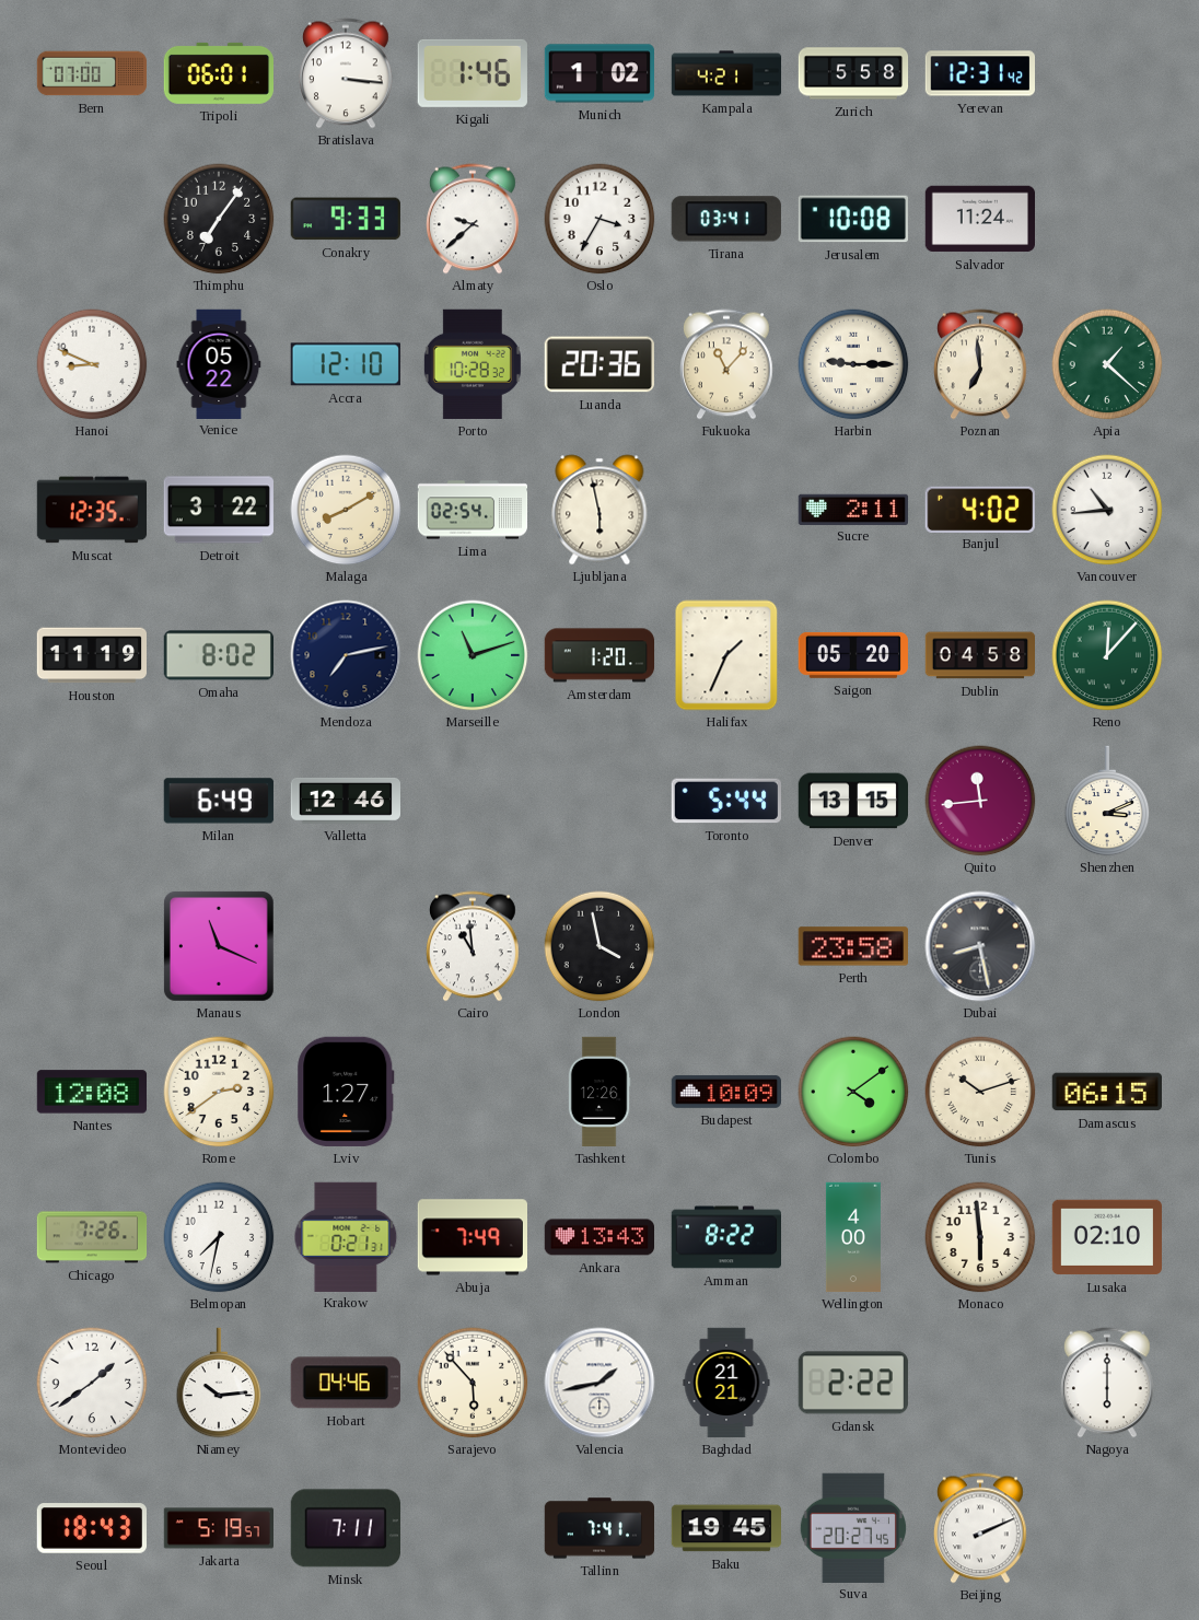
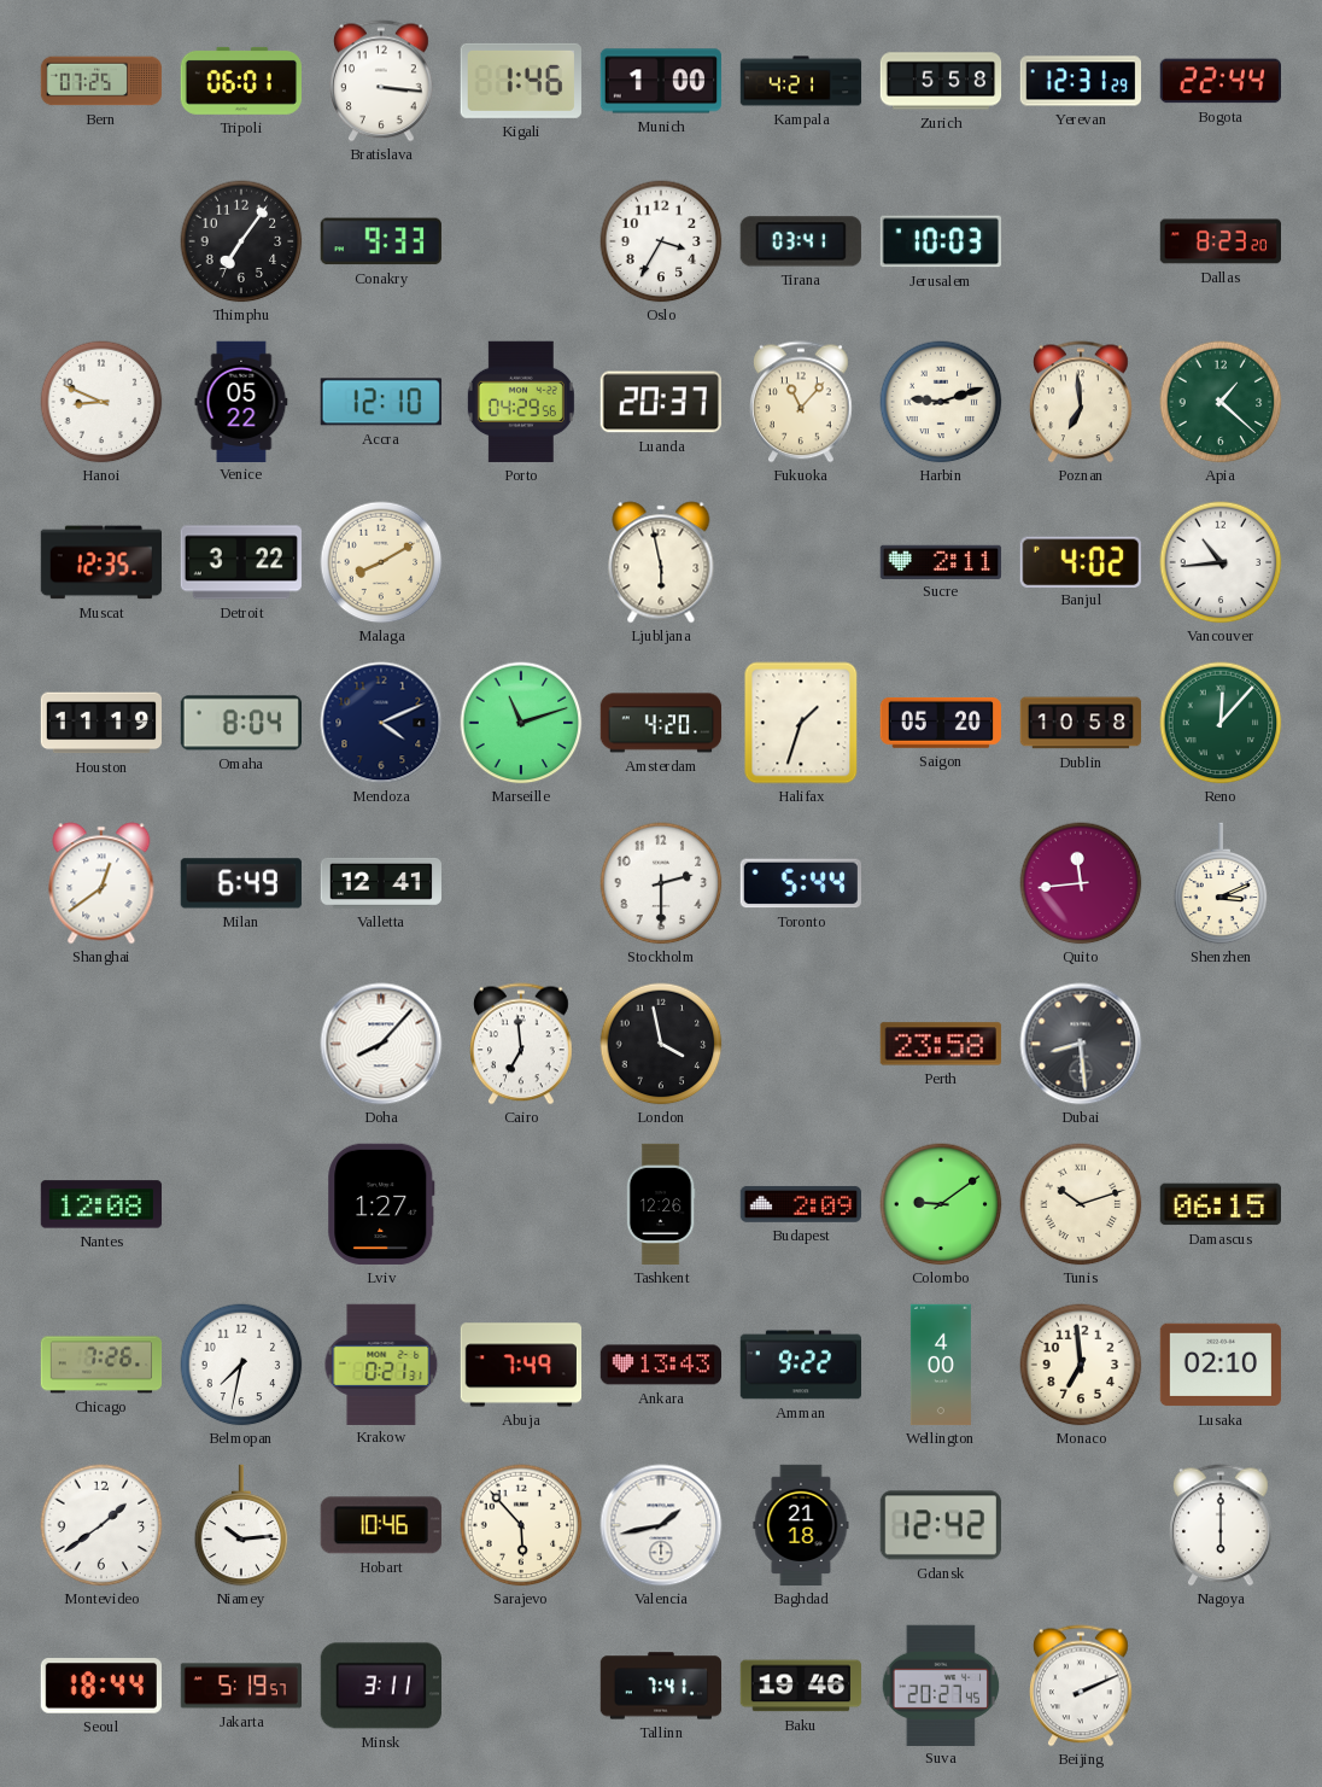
Bern: 07:00 -> 07:25
Munich: 1:02 -> 1:00
Yerevan: 12:31:42 -> 12:31:29
Bogota: none -> 22:44
Almaty: 9:38 -> none
Jerusalem: 10:08 -> 10:03
Salvador: 11:24 -> none
Dallas: none -> 8:23
Porto: 10:28 -> 04:29
Luanda: 20:36 -> 20:37
Harbin: 9:15 -> 9:12
Lima: 02:54 -> none
Omaha: 8:02 -> 8:04
Mendoza: 7:13 -> 4:11
Amsterdam: 1:20 -> 4:20
Halifax: 1:34 -> 1:33
Dublin: 04:58 -> 10:58
Shanghai: none -> 12:39
Valletta: 12:46 -> 12:41
Stockholm: none -> 2:30
Denver: 13:15 -> none
Manaus: 11:19 -> none
Doha: none -> 8:07
Cairo: 10:59 -> 6:59
Dubai: 8:28 -> 8:29
Rome: 2:39 -> none
Budapest: 10:09 -> 2:09
Colombo: 4:09 -> 9:09
Amman: 8:22 -> 9:22
Monaco: 5:59 -> 6:59
Hobart: 04:46 -> 10:46
Baghdad: 21:21 -> 21:18
Gdansk: 2:22 -> 12:42
Seoul: 18:43 -> 18:44
Minsk: 7:11 -> 3:11
Baku: 19:45 -> 19:46
